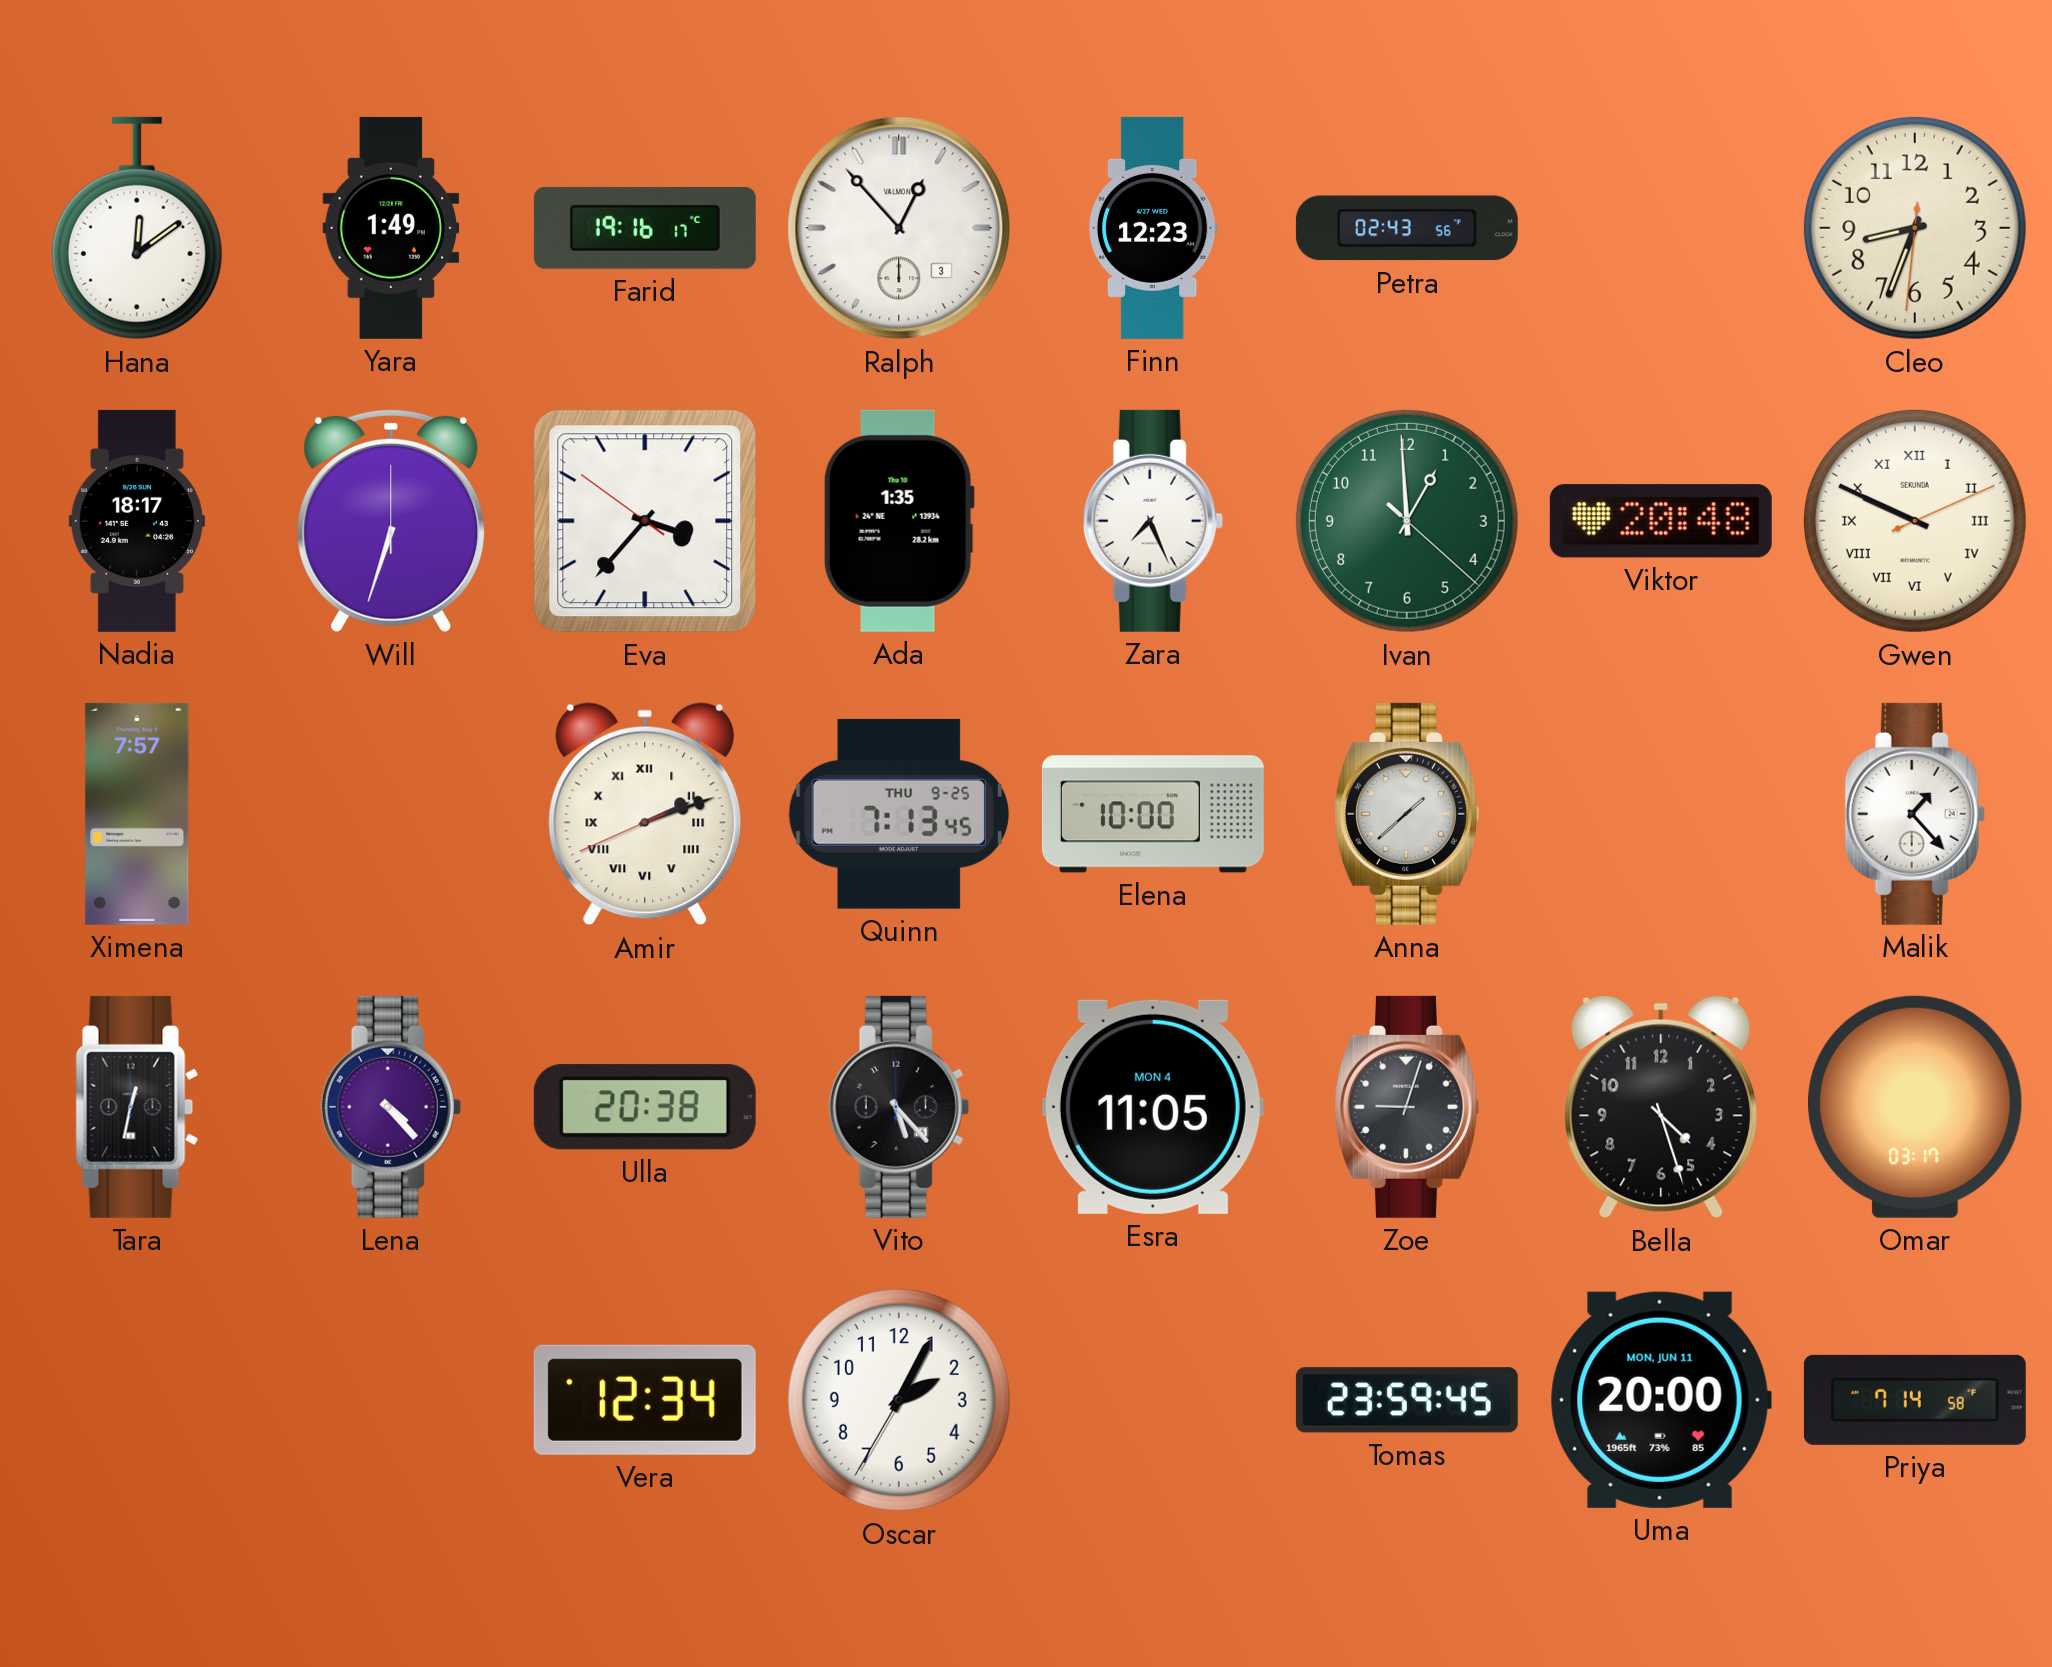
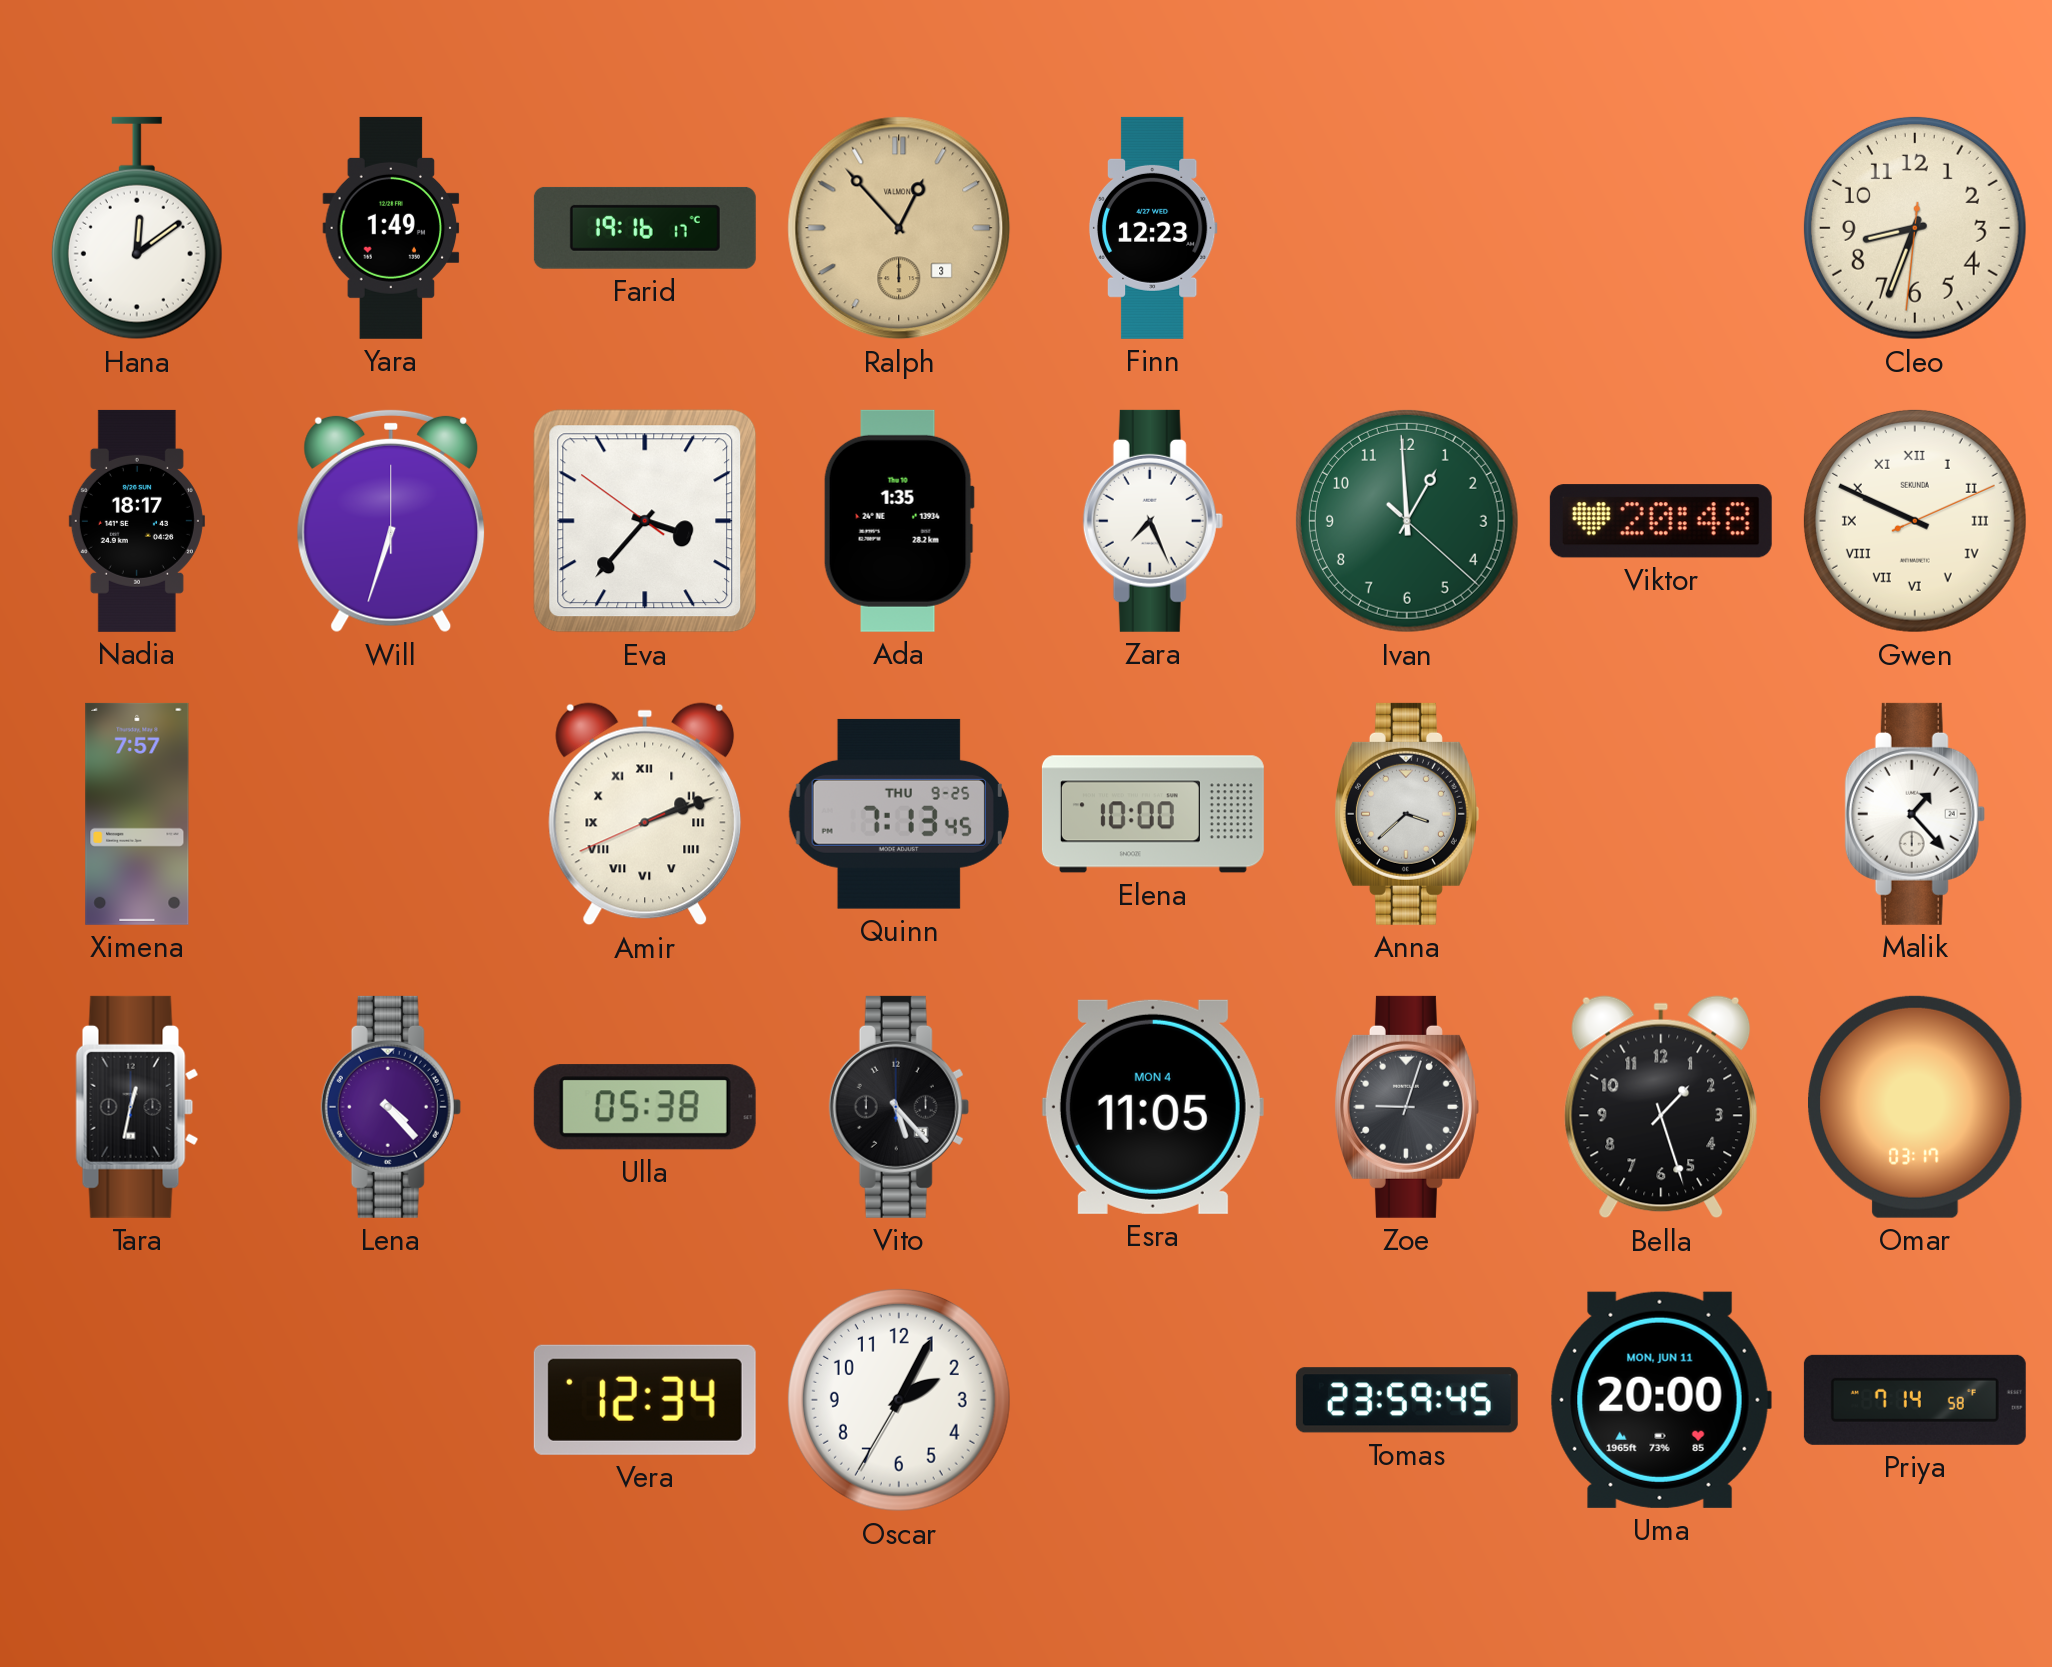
Ralph dial: white -> champagne
Petra: 02:43 -> none
Anna: 1:38 -> 3:38
Ulla: 20:38 -> 05:38
Bella: 4:27 -> 1:27
